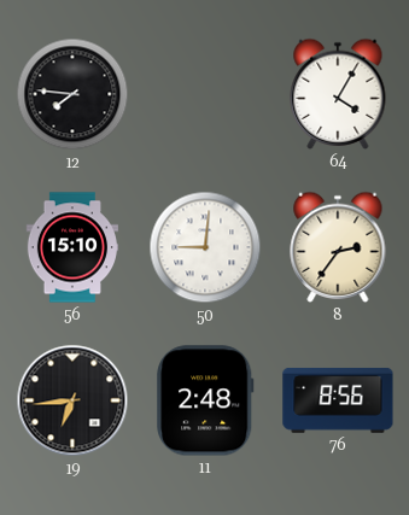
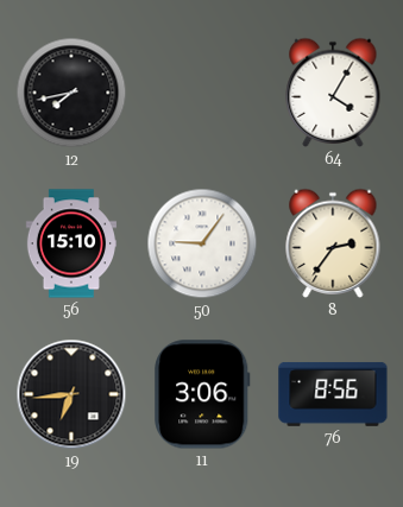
12: 7:46 -> 7:43
50: 9:01 -> 9:06
11: 2:48 -> 3:06
